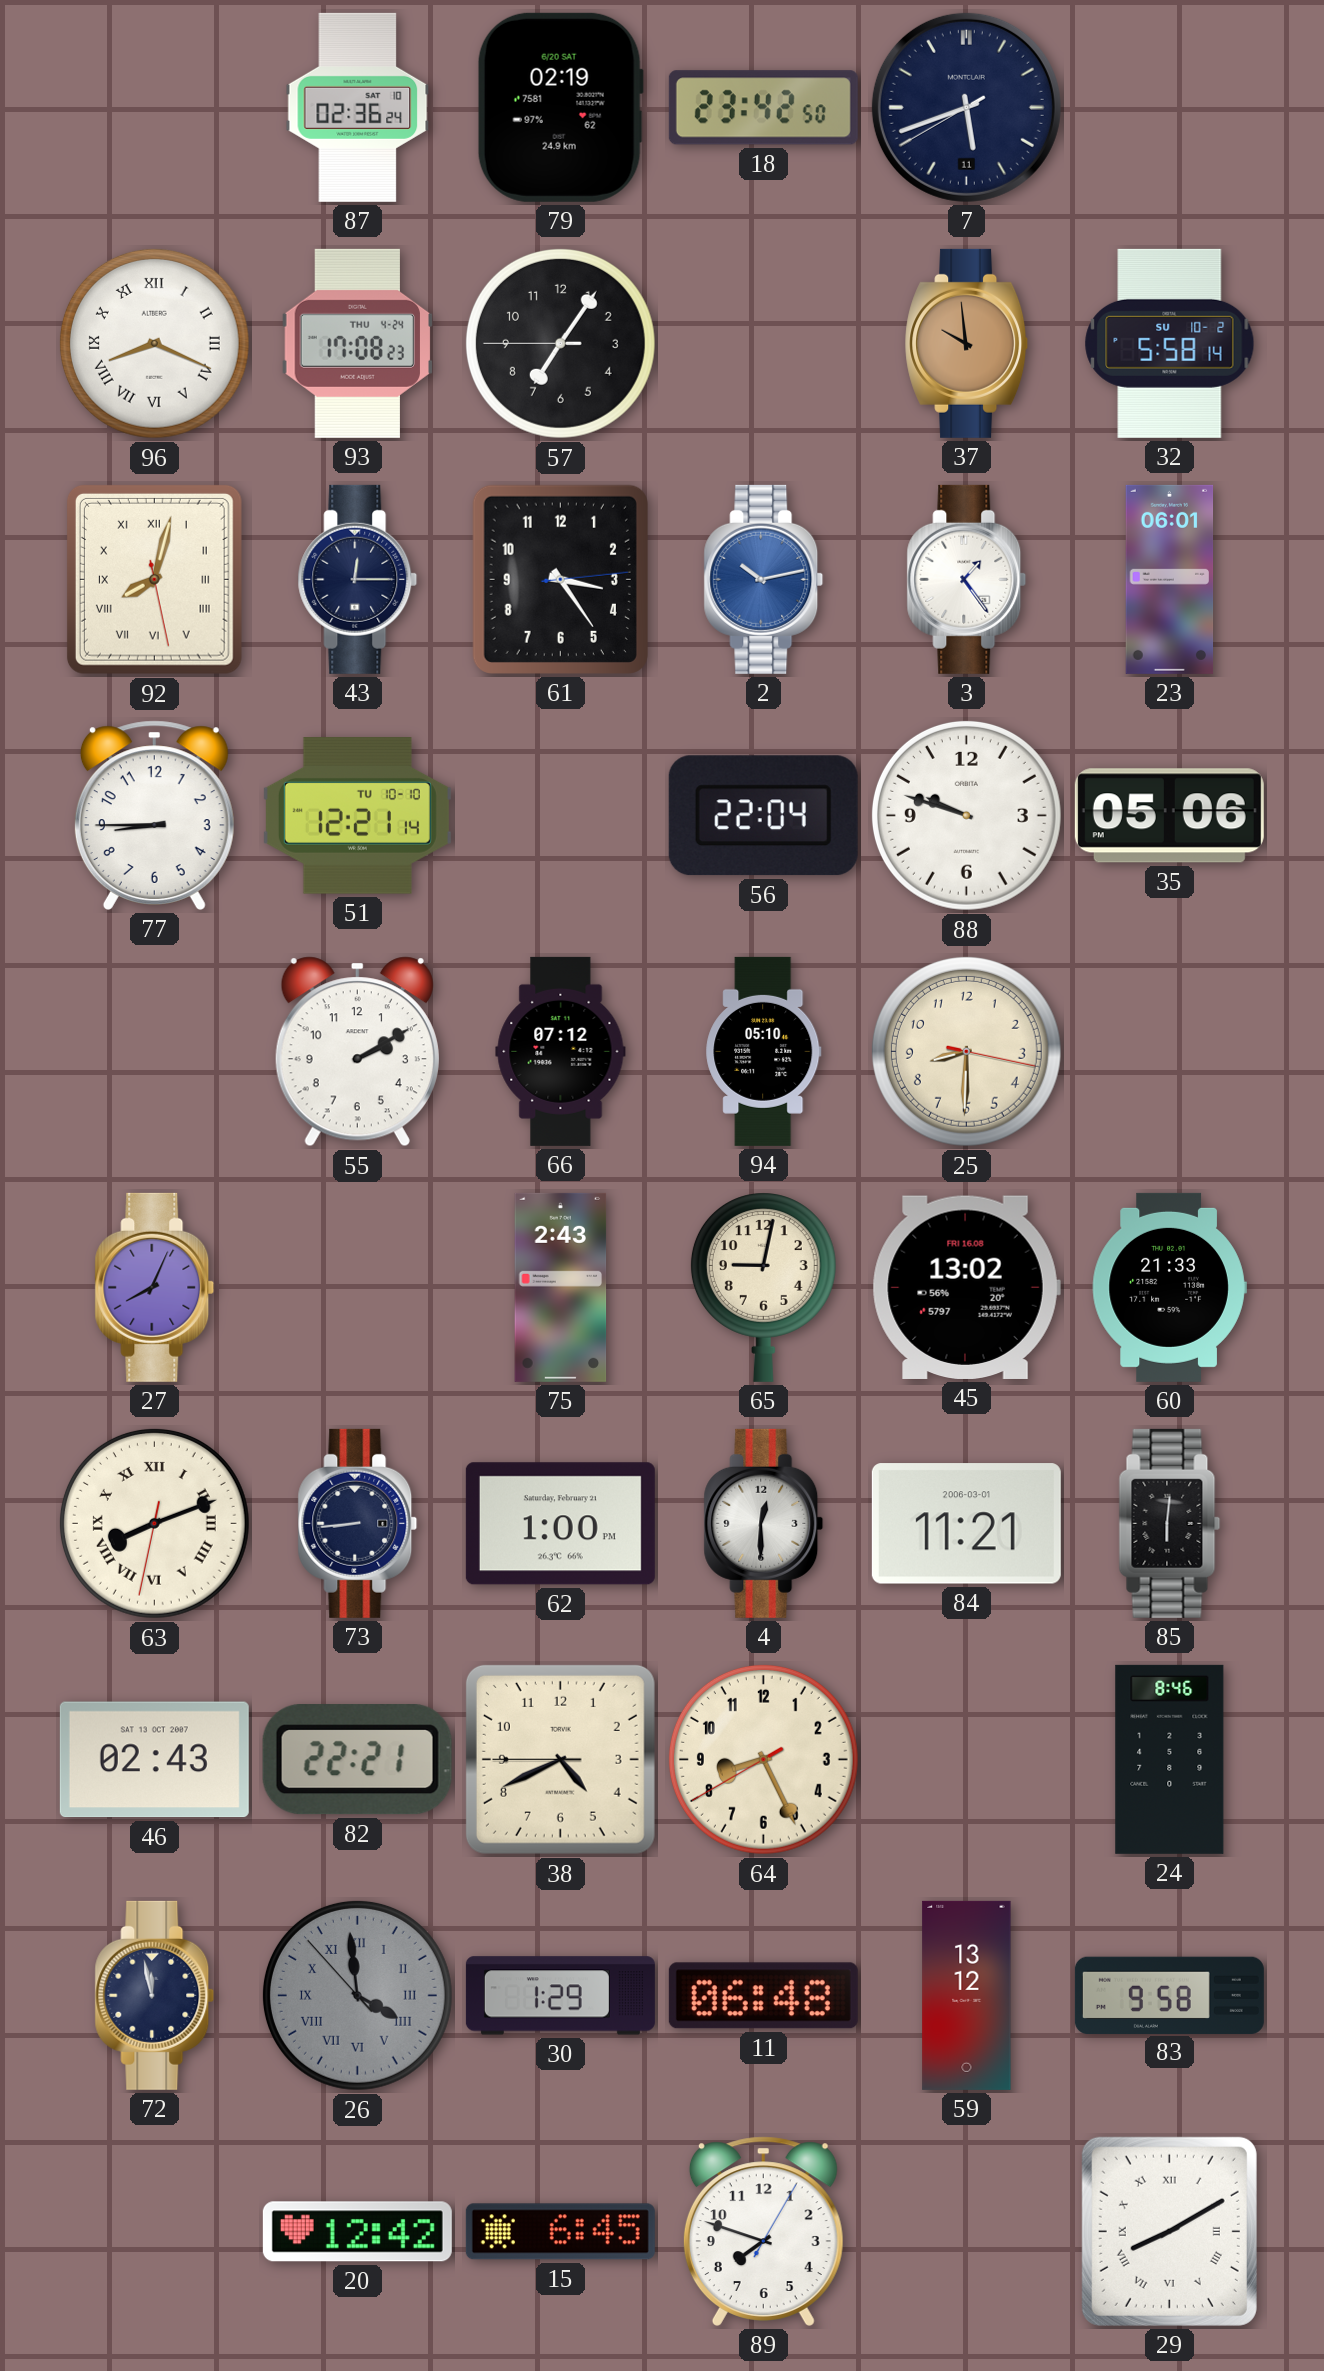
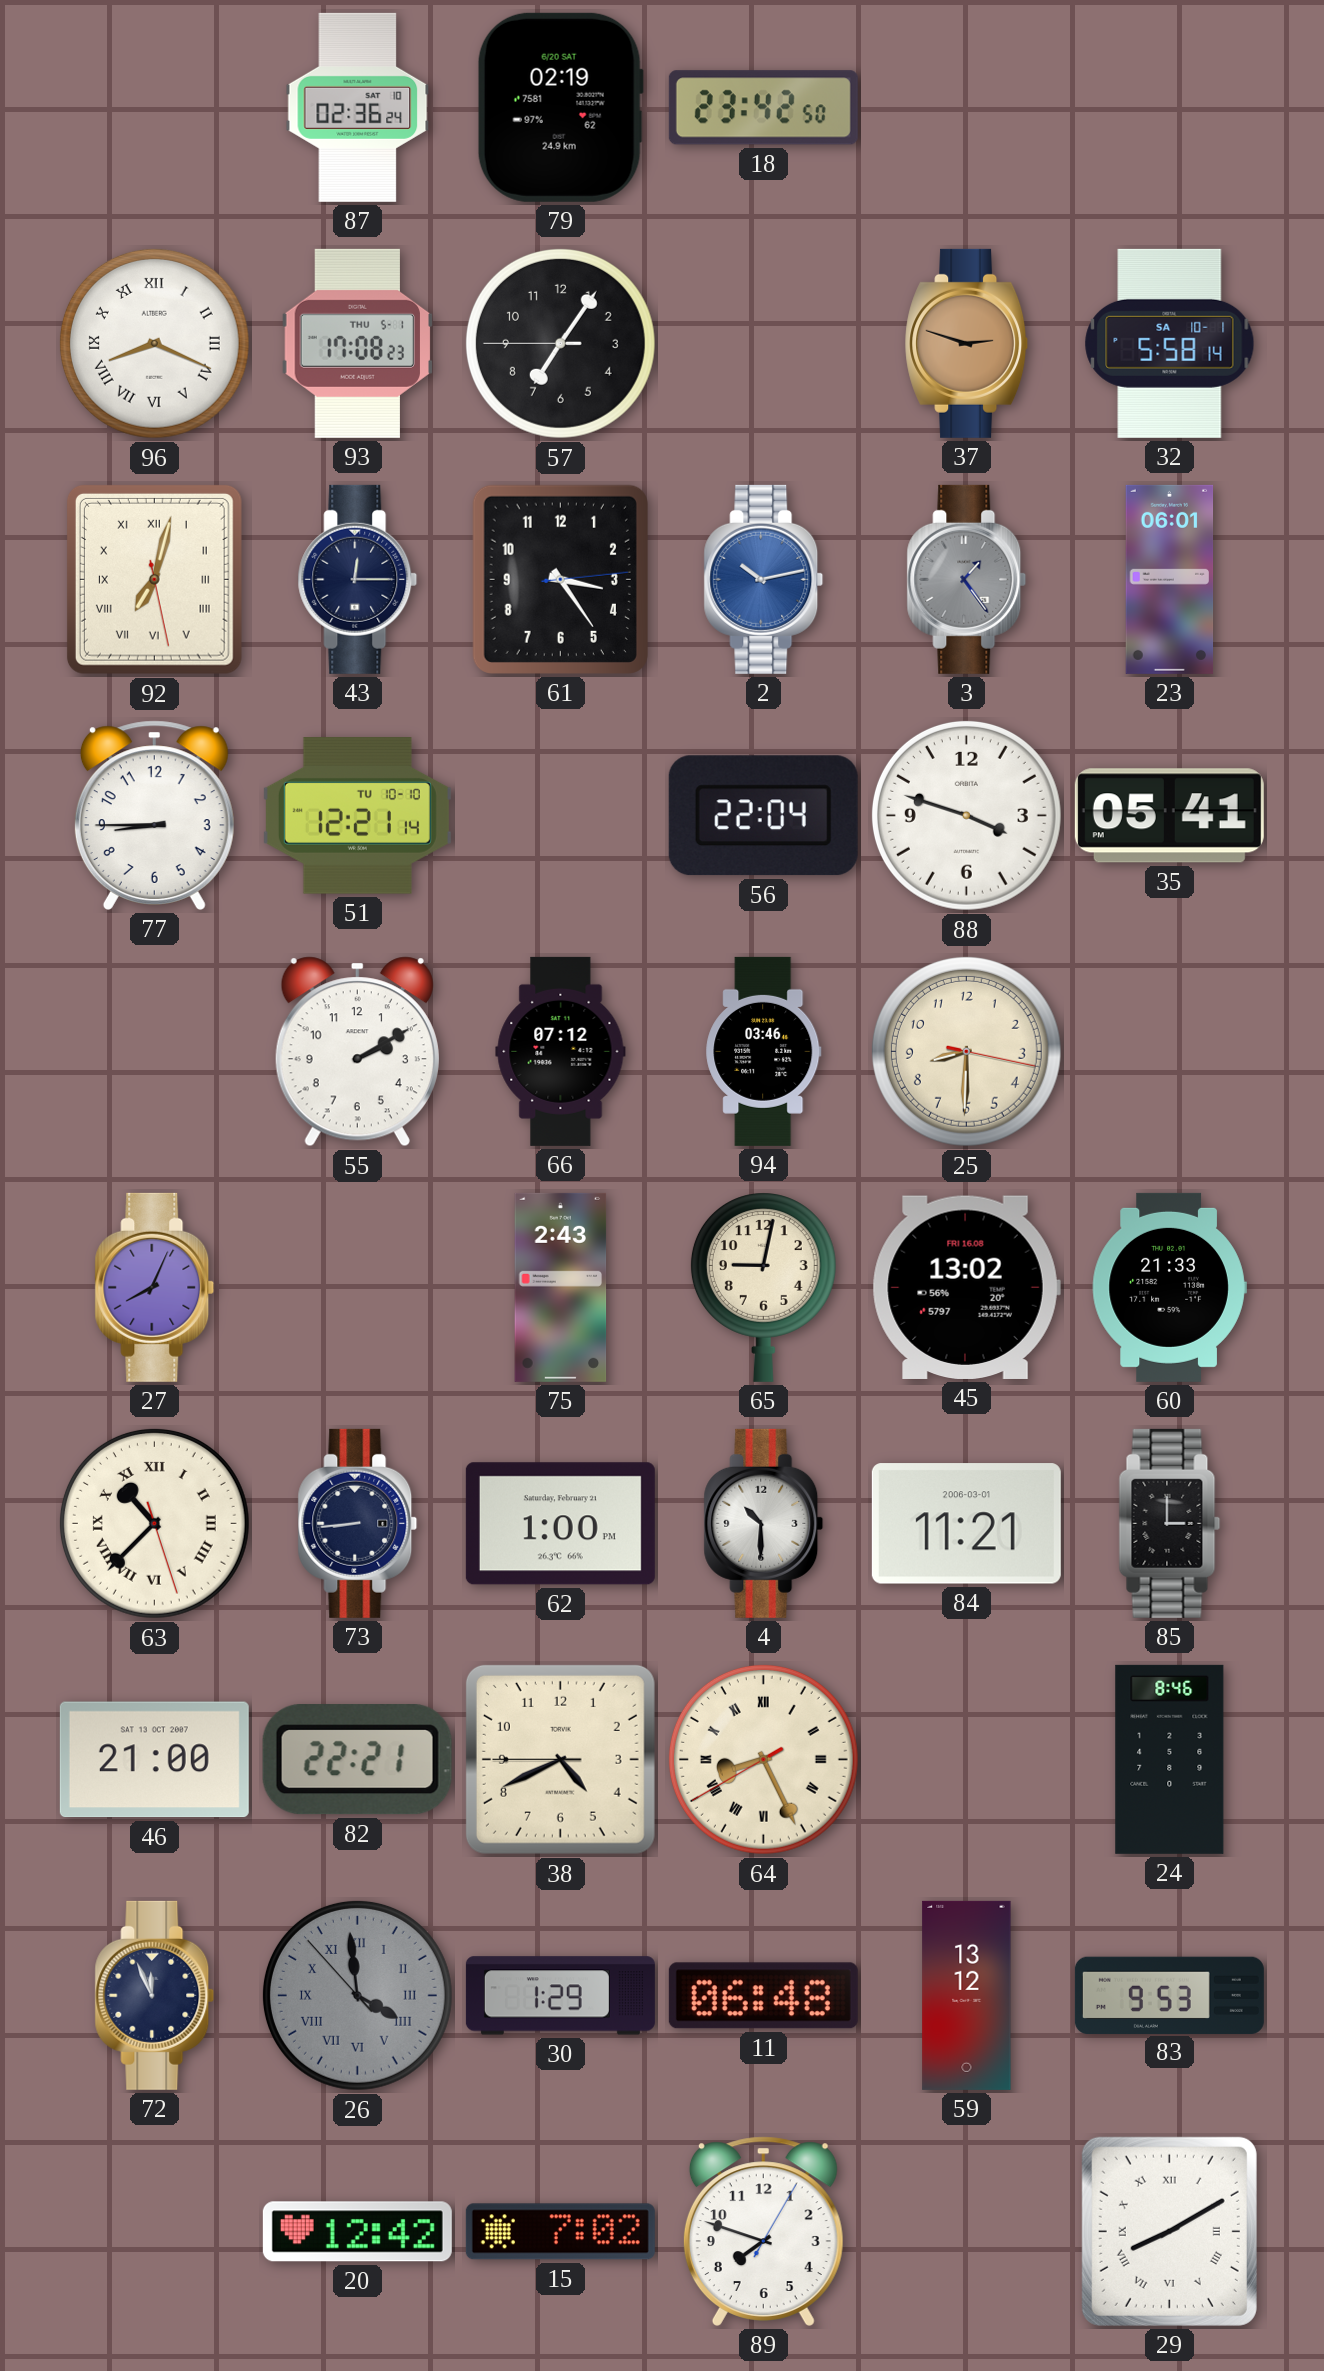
7: 5:41 -> none
93 date: THU 4-24 -> THU 5-1
37: 9:59 -> 2:48
32 date: SU 10-2 -> SA 10-1
92: 8:02 -> 7:02
3 dial: white -> grey
88: 9:48 -> 3:48
35: 05:06 -> 05:41
94: 05:10 -> 03:46
63: 8:11 -> 10:37
4: 12:30 -> 10:30
85: 6:01 -> 3:00
46: 02:43 -> 21:00
64 numerals: Arabic -> Roman
72: 11:58 -> 11:56
83: 9:58 -> 9:53
15: 6:45 -> 7:02
